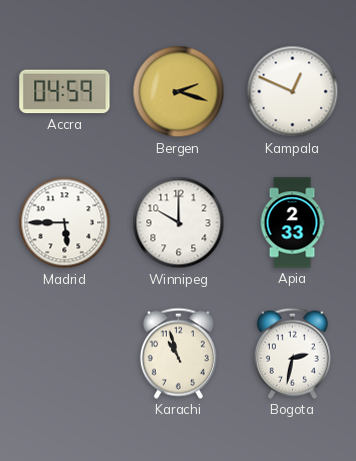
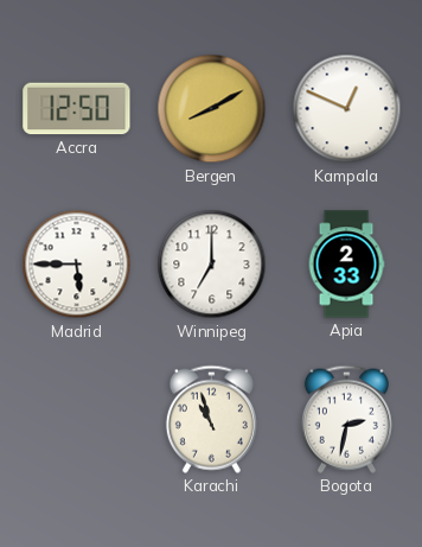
Accra: 04:59 -> 12:50
Bergen: 2:18 -> 8:10
Winnipeg: 10:00 -> 7:00
